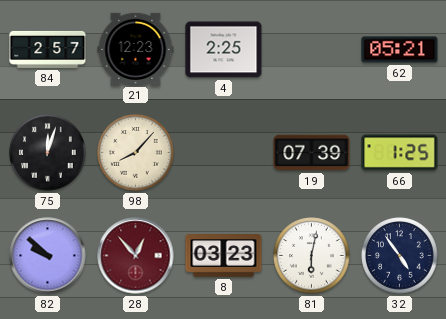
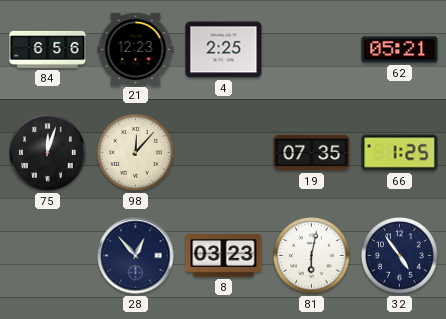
84: 2:57 -> 6:56
98: 8:07 -> 12:07
19: 07:39 -> 07:35
82: 9:52 -> none
28 dial: burgundy -> navy
